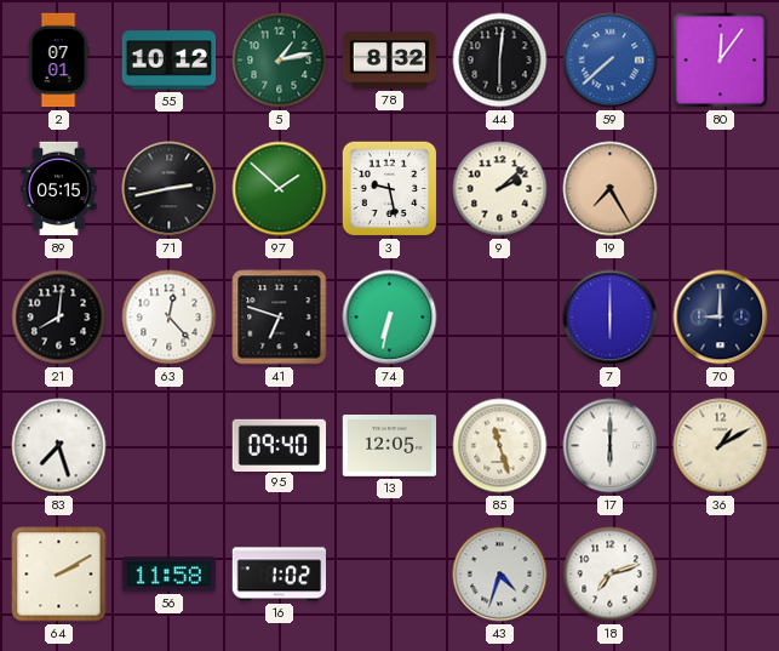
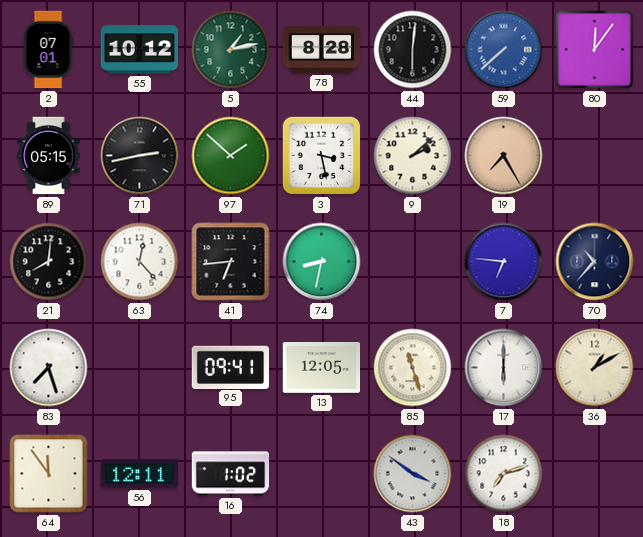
78: 8:32 -> 8:28
3: 9:28 -> 3:28
41: 6:48 -> 6:44
74: 6:32 -> 8:32
7: 6:00 -> 6:46
70: 9:00 -> 10:37
95: 09:40 -> 09:41
64: 2:10 -> 11:54
56: 11:58 -> 12:11
43: 4:33 -> 3:51
